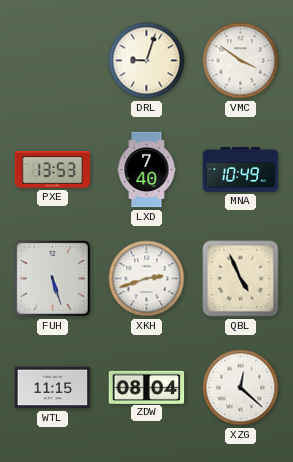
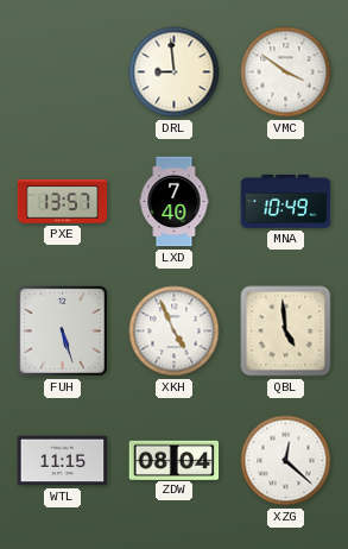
DRL: 9:03 -> 8:59
PXE: 13:53 -> 13:57
XKH: 2:42 -> 4:56
QBL: 4:56 -> 4:59
